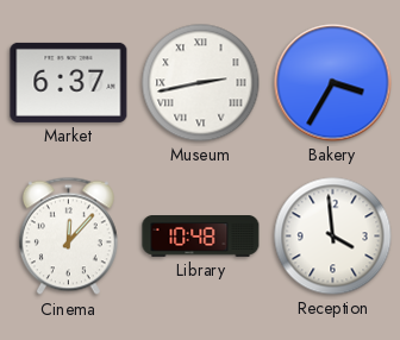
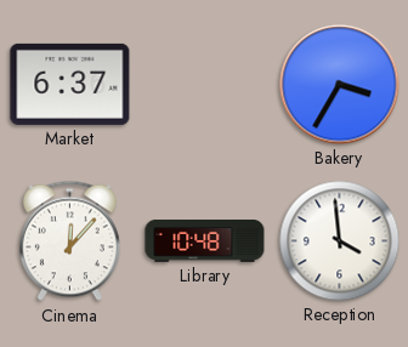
Museum: 2:43 -> none
